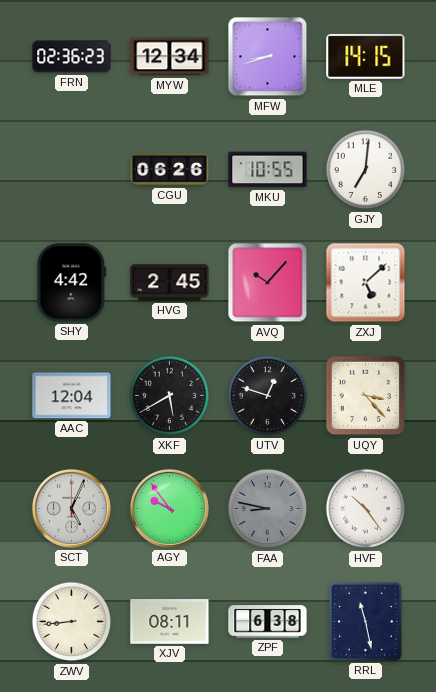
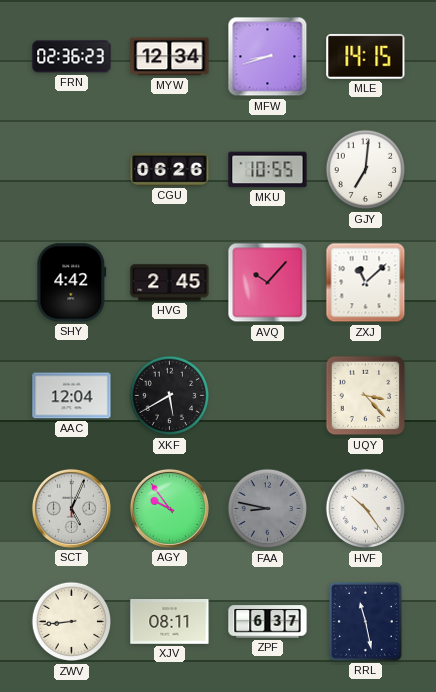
ZXJ: 5:08 -> 11:08
UTV: 12:48 -> none
ZPF: 6:38 -> 6:37
